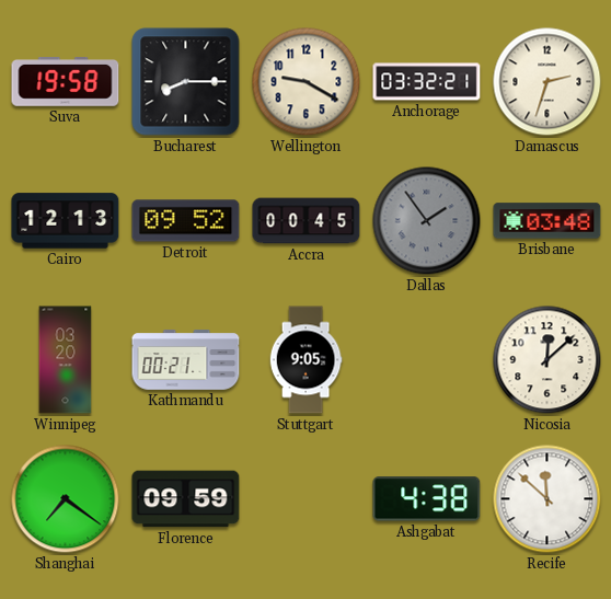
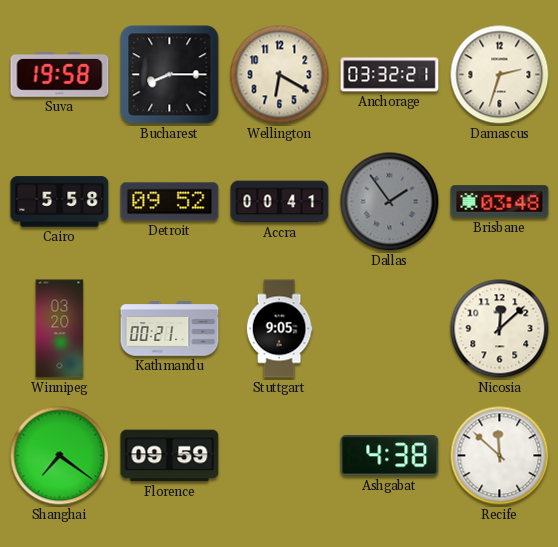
Wellington: 9:20 -> 6:20
Cairo: 12:13 -> 5:58
Accra: 00:45 -> 00:41
